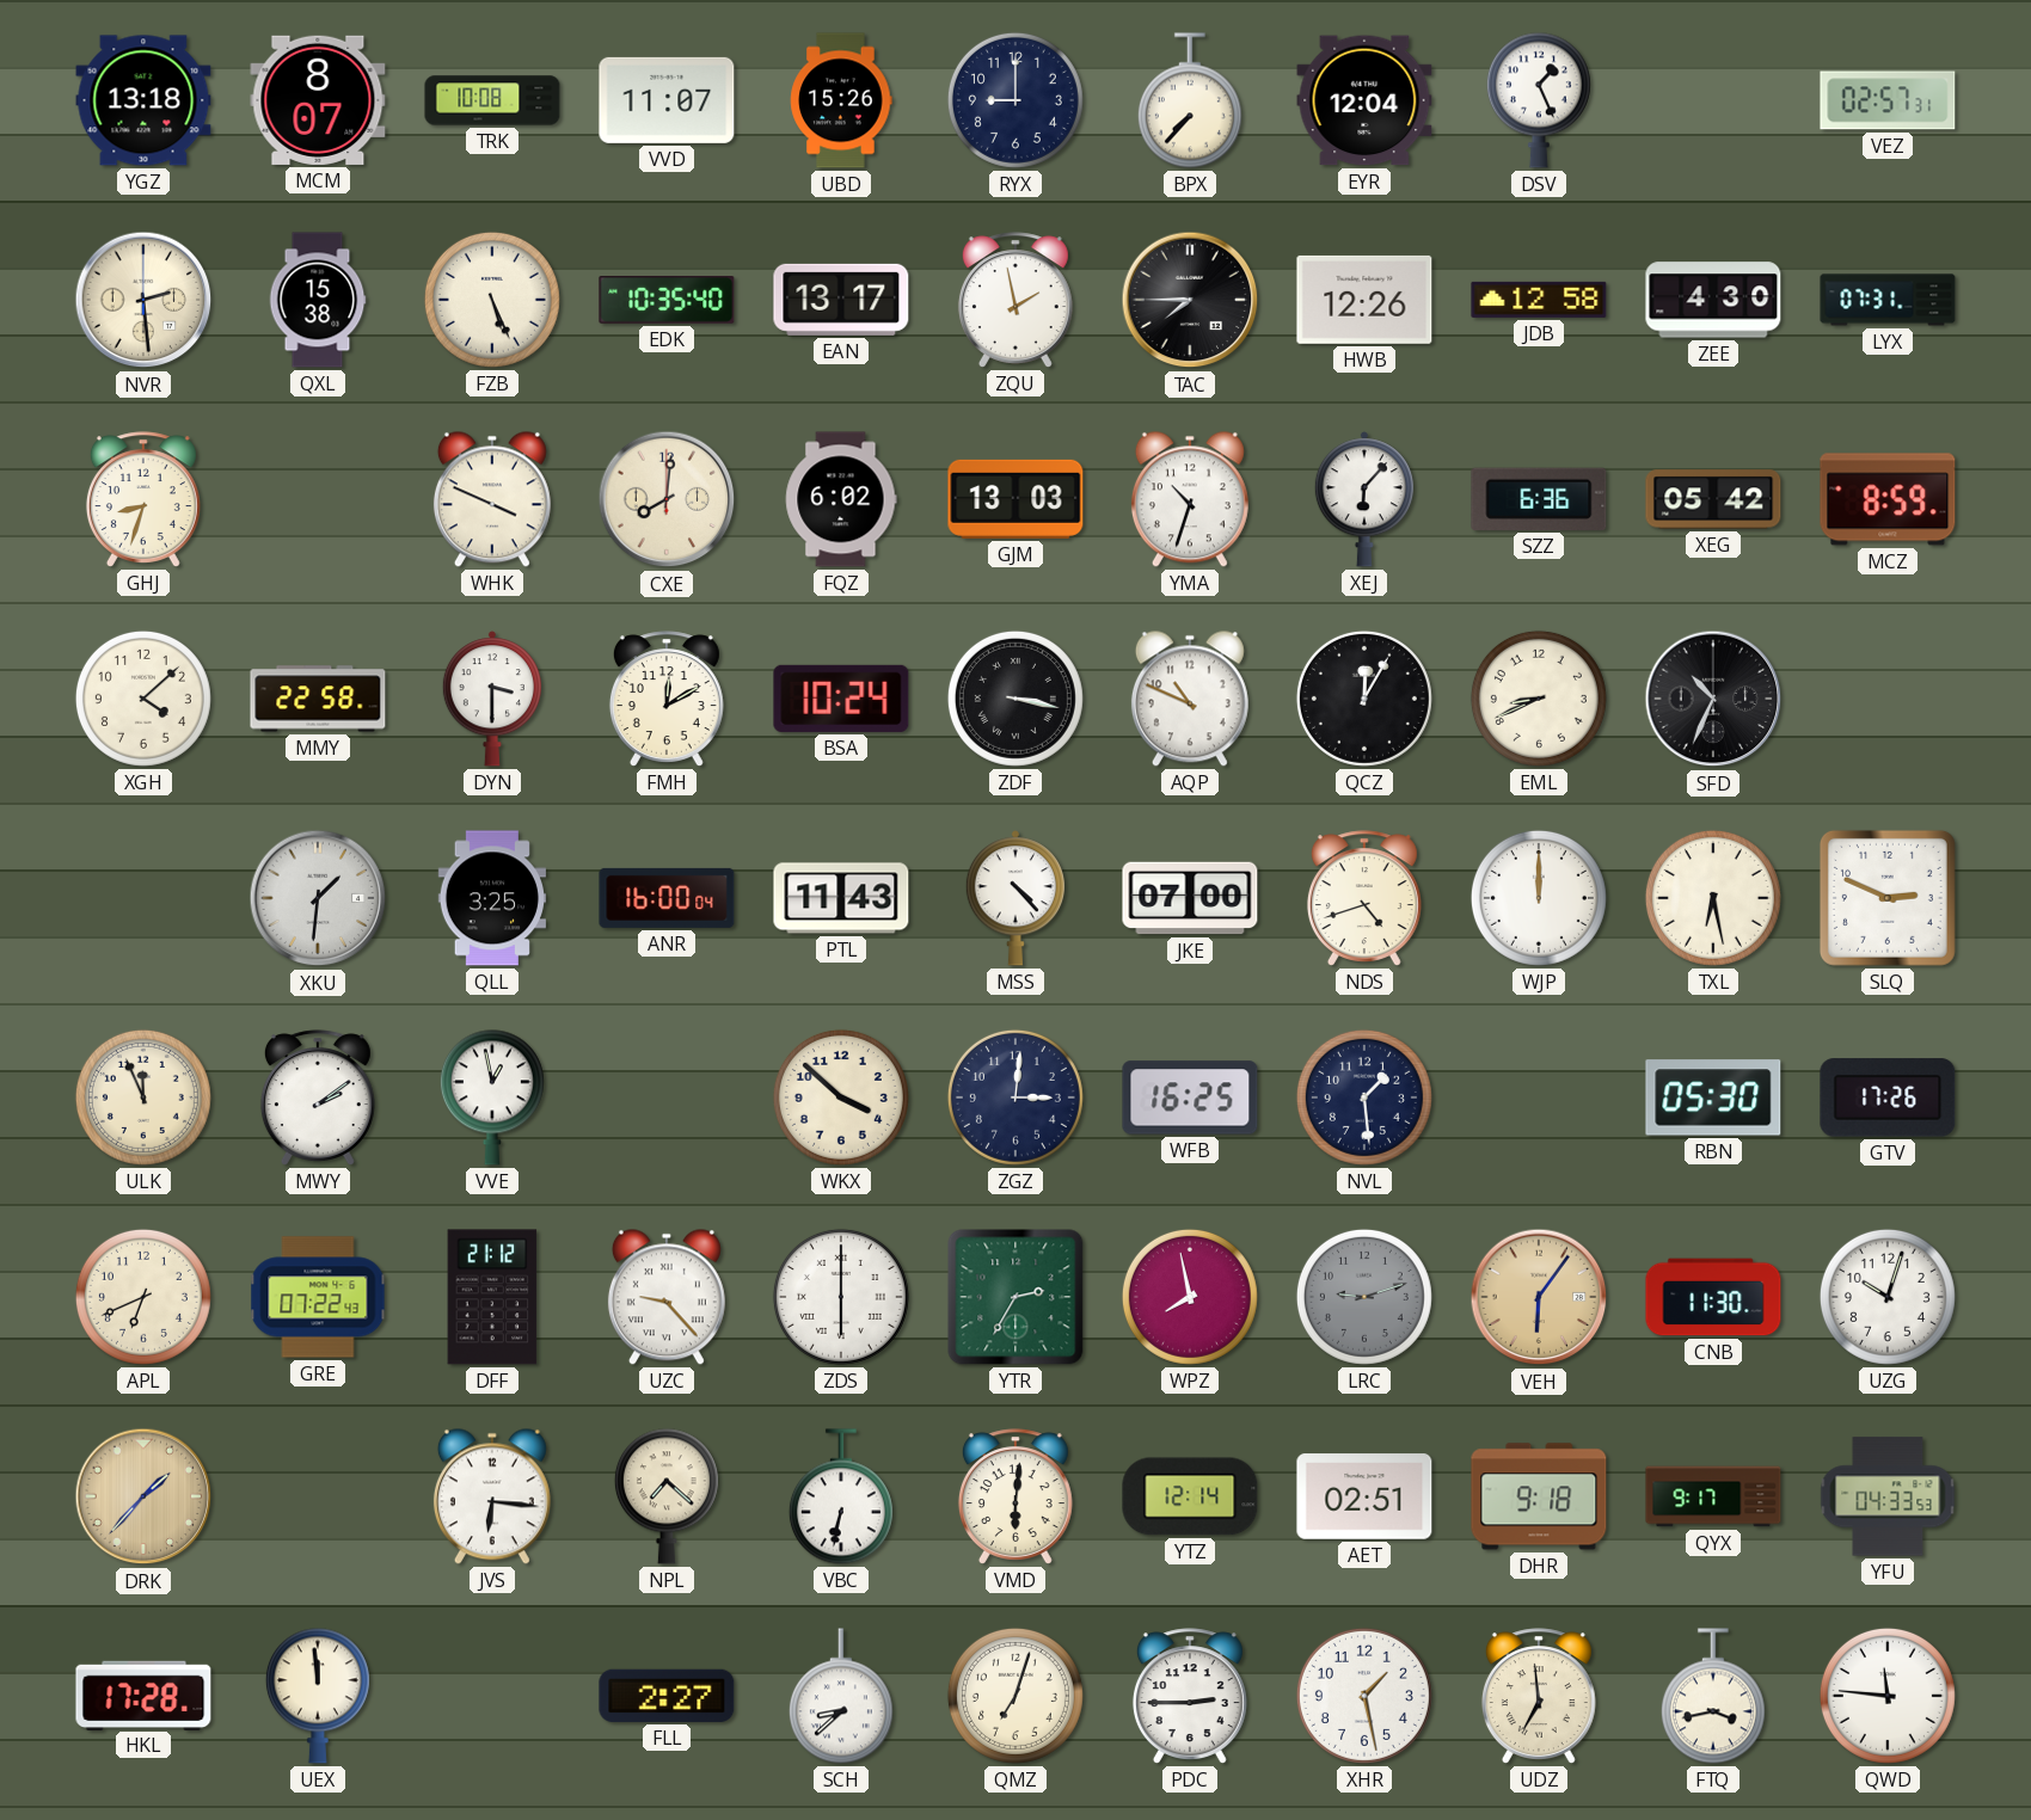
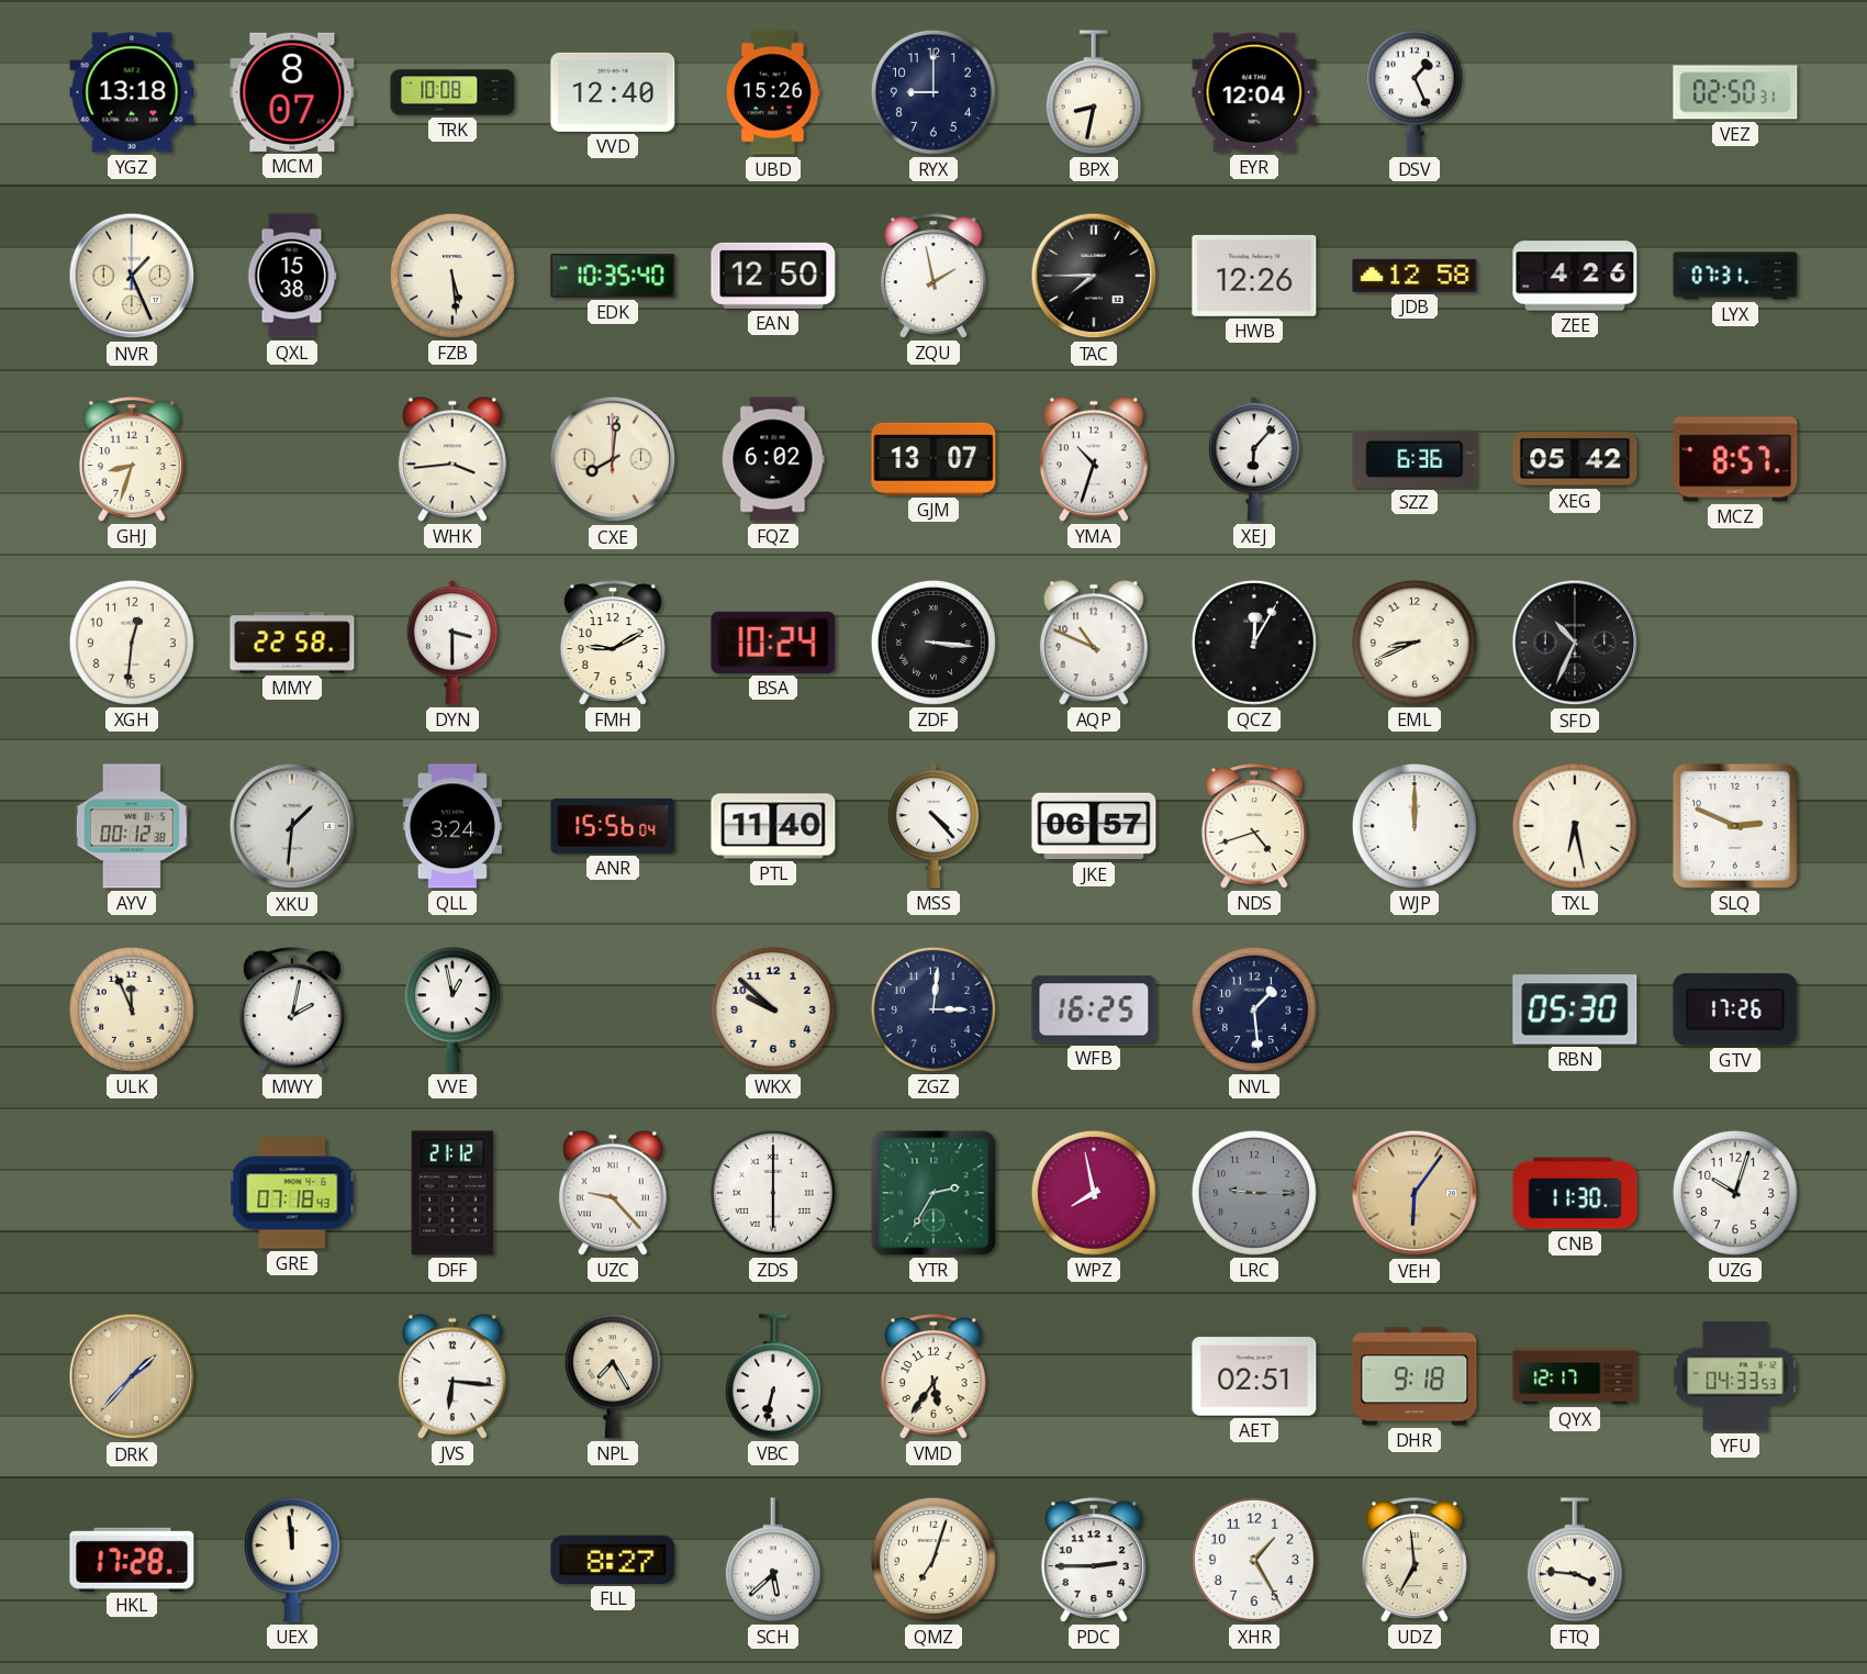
VVD: 11:07 -> 12:40
BPX: 7:37 -> 8:32
VEZ: 02:57 -> 02:50
NVR: 2:29 -> 1:26
FZB: 5:26 -> 5:29
EAN: 13:17 -> 12:50
ZEE: 4:30 -> 4:26
WHK: 3:49 -> 3:44
GJM: 13:03 -> 13:07
MCZ: 8:59 -> 8:57
XGH: 4:08 -> 12:31
FMH: 12:10 -> 9:10
ZDF: 3:17 -> 3:16
AYV: none -> 00:12
QLL: 3:25 -> 3:24
ANR: 16:00 -> 15:56
PTL: 11:43 -> 11:40
JKE: 07:00 -> 06:57
MWY: 2:09 -> 2:02
WKX: 3:52 -> 9:52
APL: 6:41 -> none
GRE: 07:22 -> 07:18
LRC: 9:12 -> 9:15
NPL: 7:22 -> 7:25
VMD: 6:01 -> 5:36
YTZ: 12:14 -> none
QYX: 9:17 -> 12:17
FLL: 2:27 -> 8:27
SCH: 8:38 -> 5:38
XHR: 1:28 -> 1:25
FTQ: 3:43 -> 3:46
QWD: 11:46 -> none
